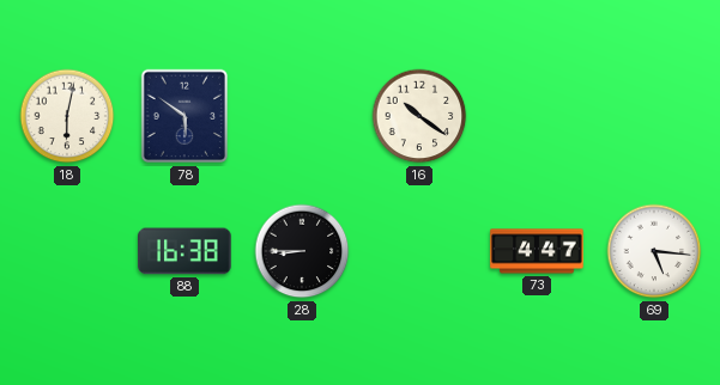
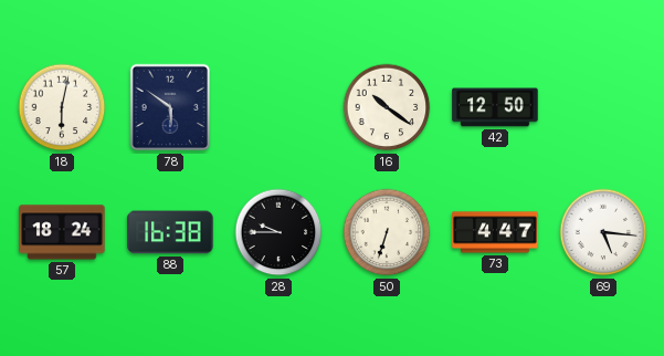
42: none -> 12:50
57: none -> 18:24
28: 8:45 -> 9:45
50: none -> 6:33
